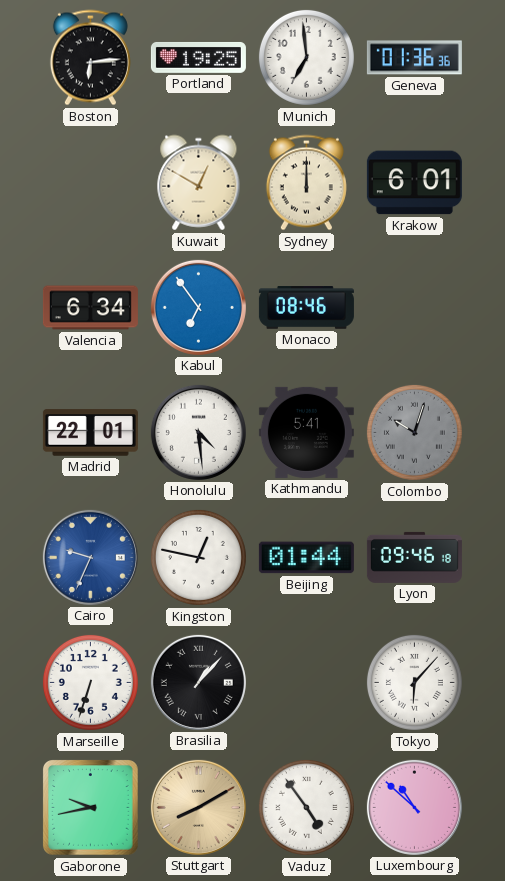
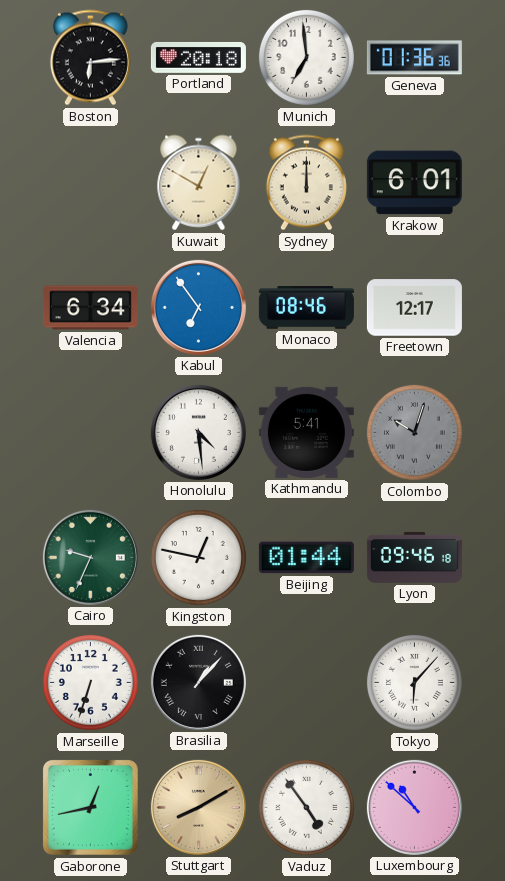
Portland: 19:25 -> 20:18
Freetown: none -> 12:17
Madrid: 22:01 -> none
Cairo dial: blue -> green
Gaborone: 9:43 -> 12:43
